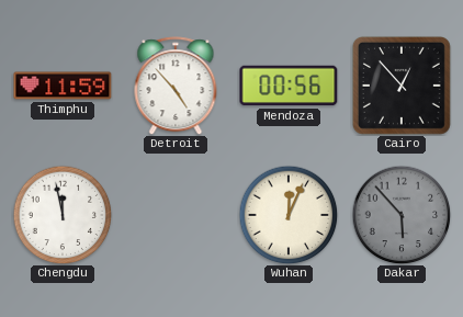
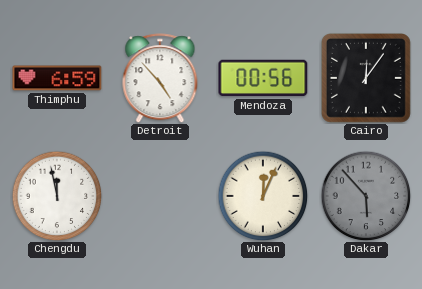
Thimphu: 11:59 -> 6:59
Cairo: 12:53 -> 12:06
